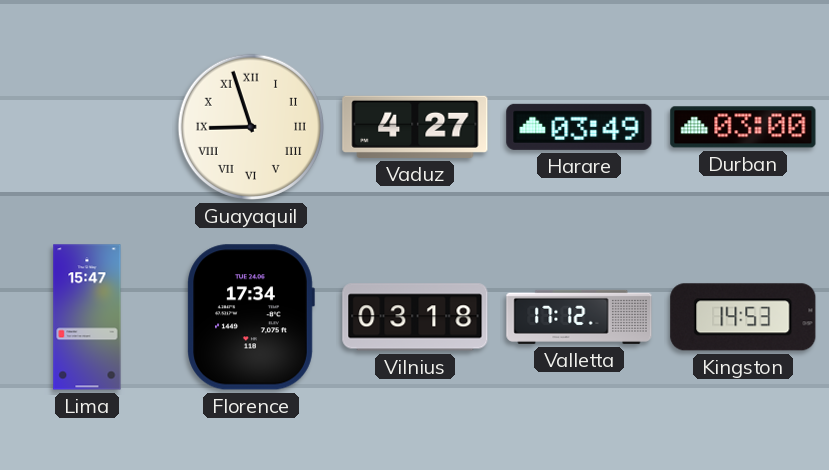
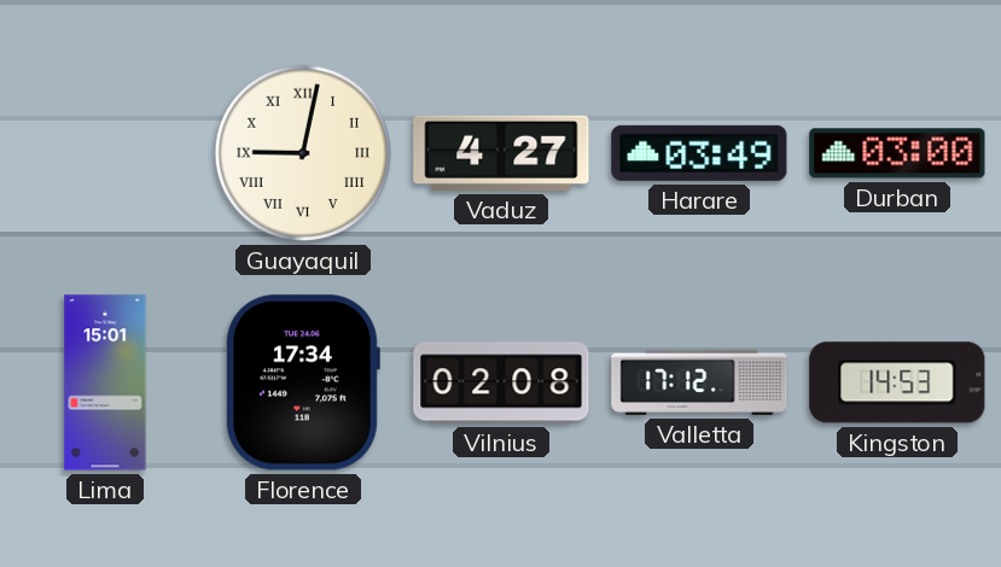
Guayaquil: 8:57 -> 9:02
Lima: 15:47 -> 15:01
Vilnius: 03:18 -> 02:08
